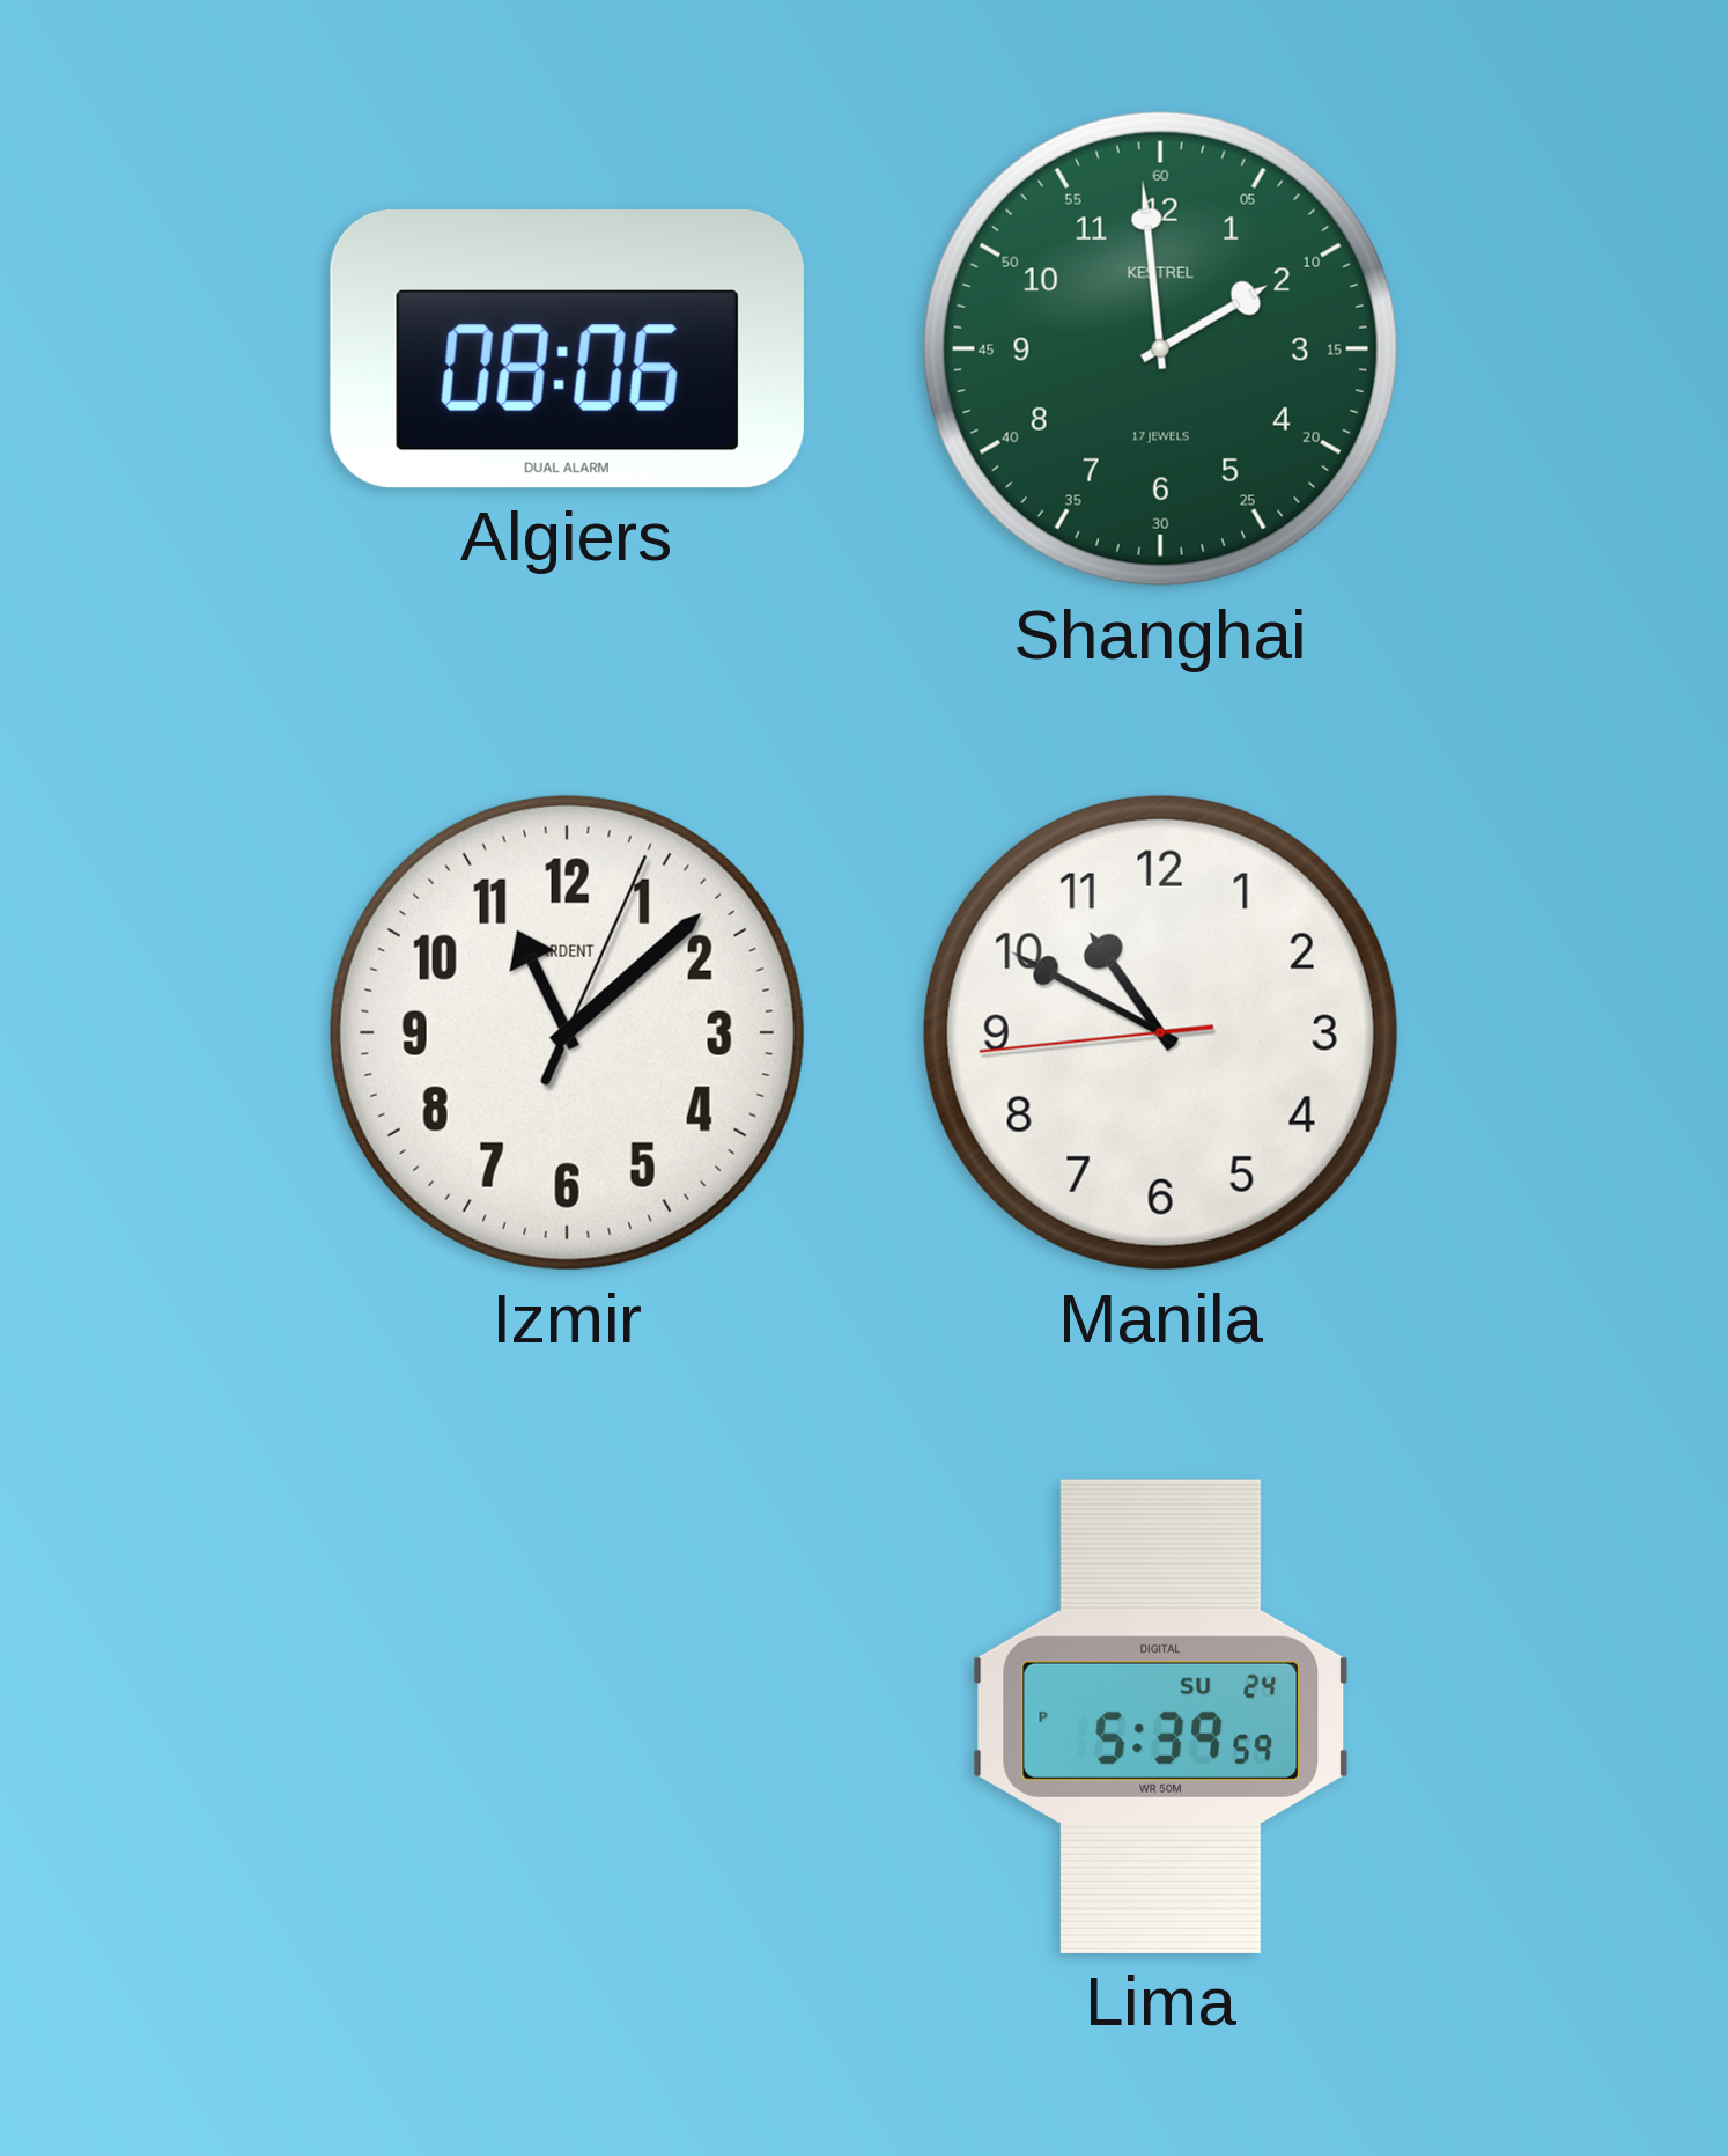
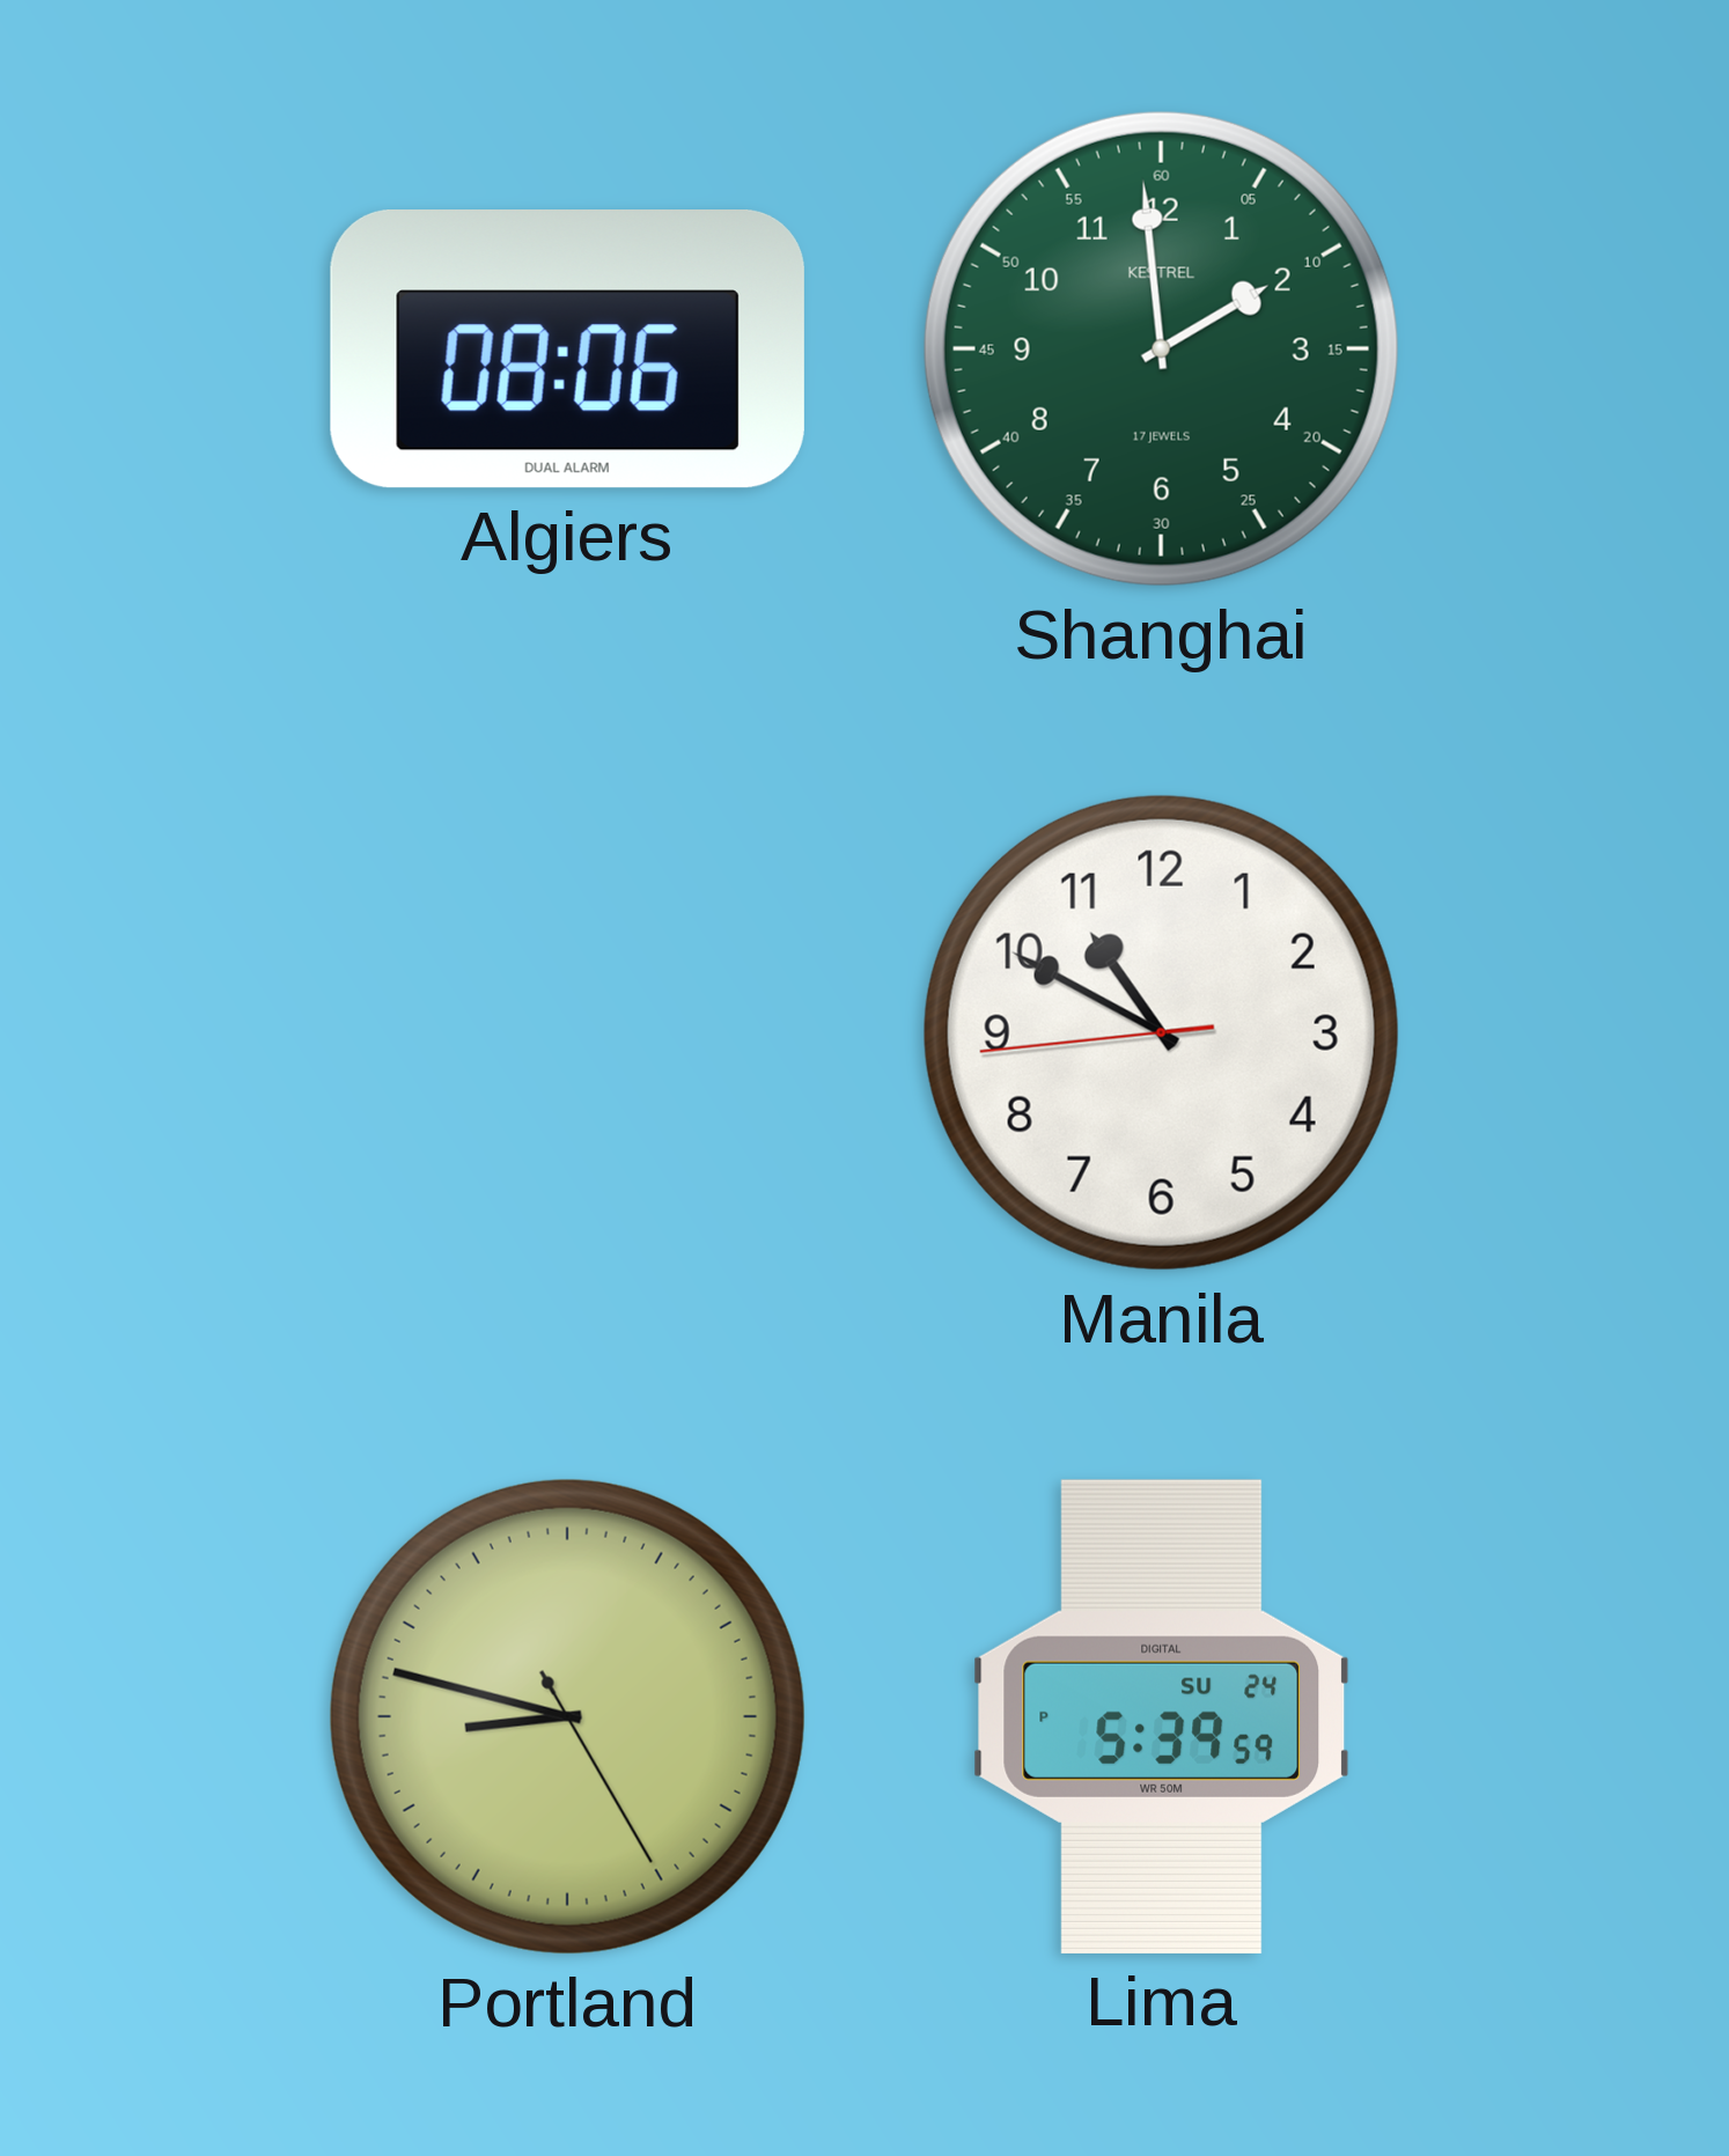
Izmir: 11:08 -> none
Portland: none -> 8:47
